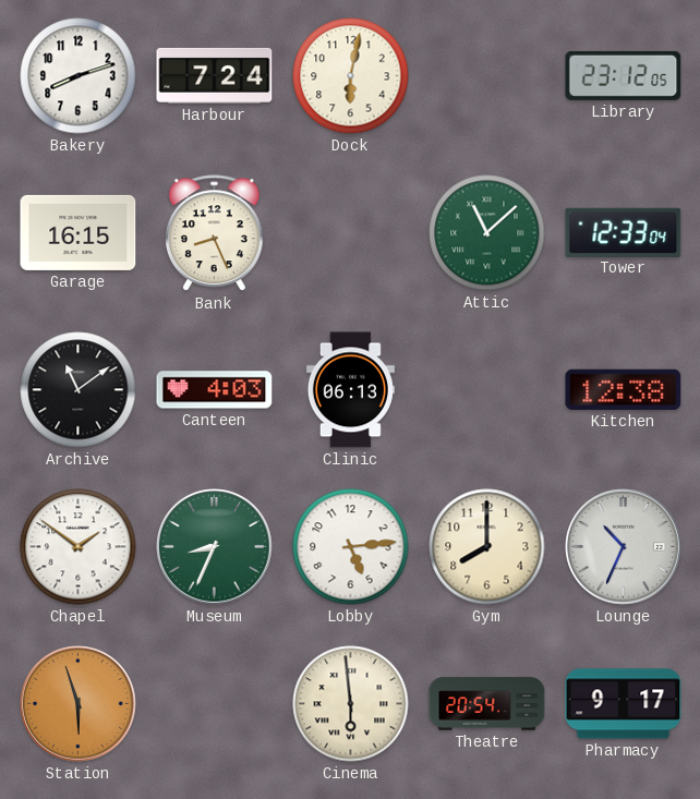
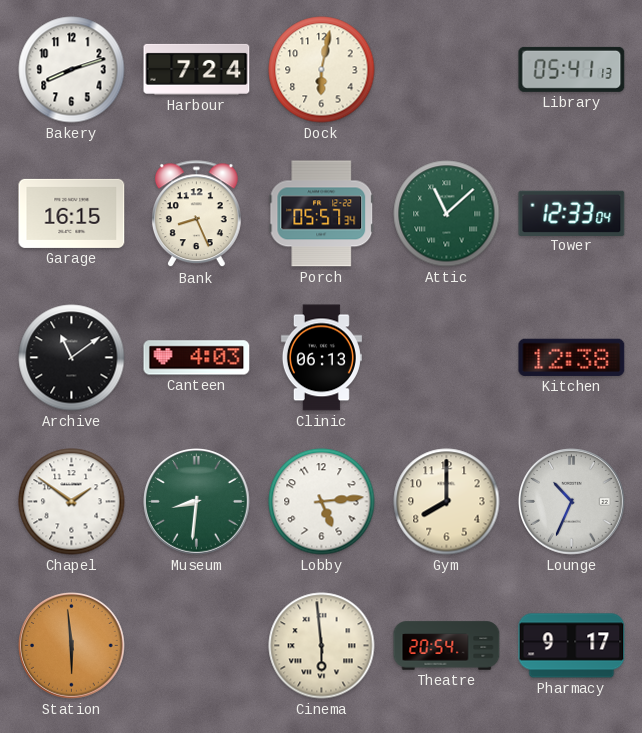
Library: 23:12 -> 05:41
Porch: none -> 05:57
Museum: 8:34 -> 8:31
Station: 5:57 -> 5:59
